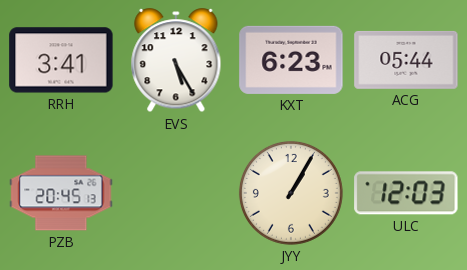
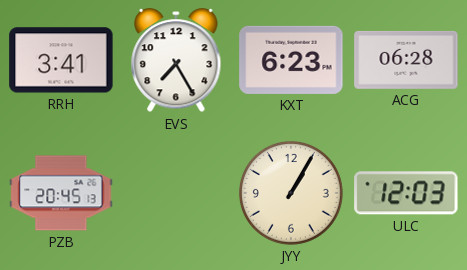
EVS: 5:25 -> 7:25
ACG: 05:44 -> 06:28
